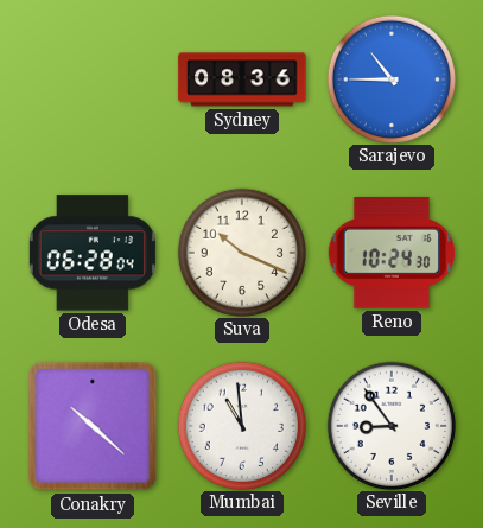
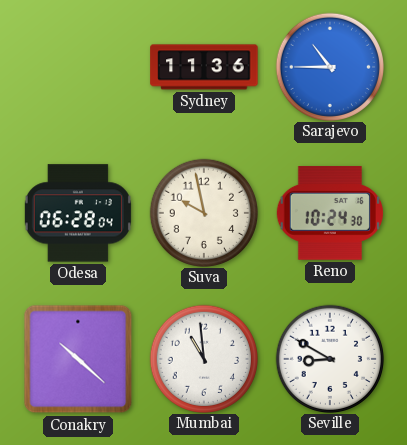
Sydney: 08:36 -> 11:36
Suva: 10:19 -> 9:58
Seville: 8:54 -> 8:50
